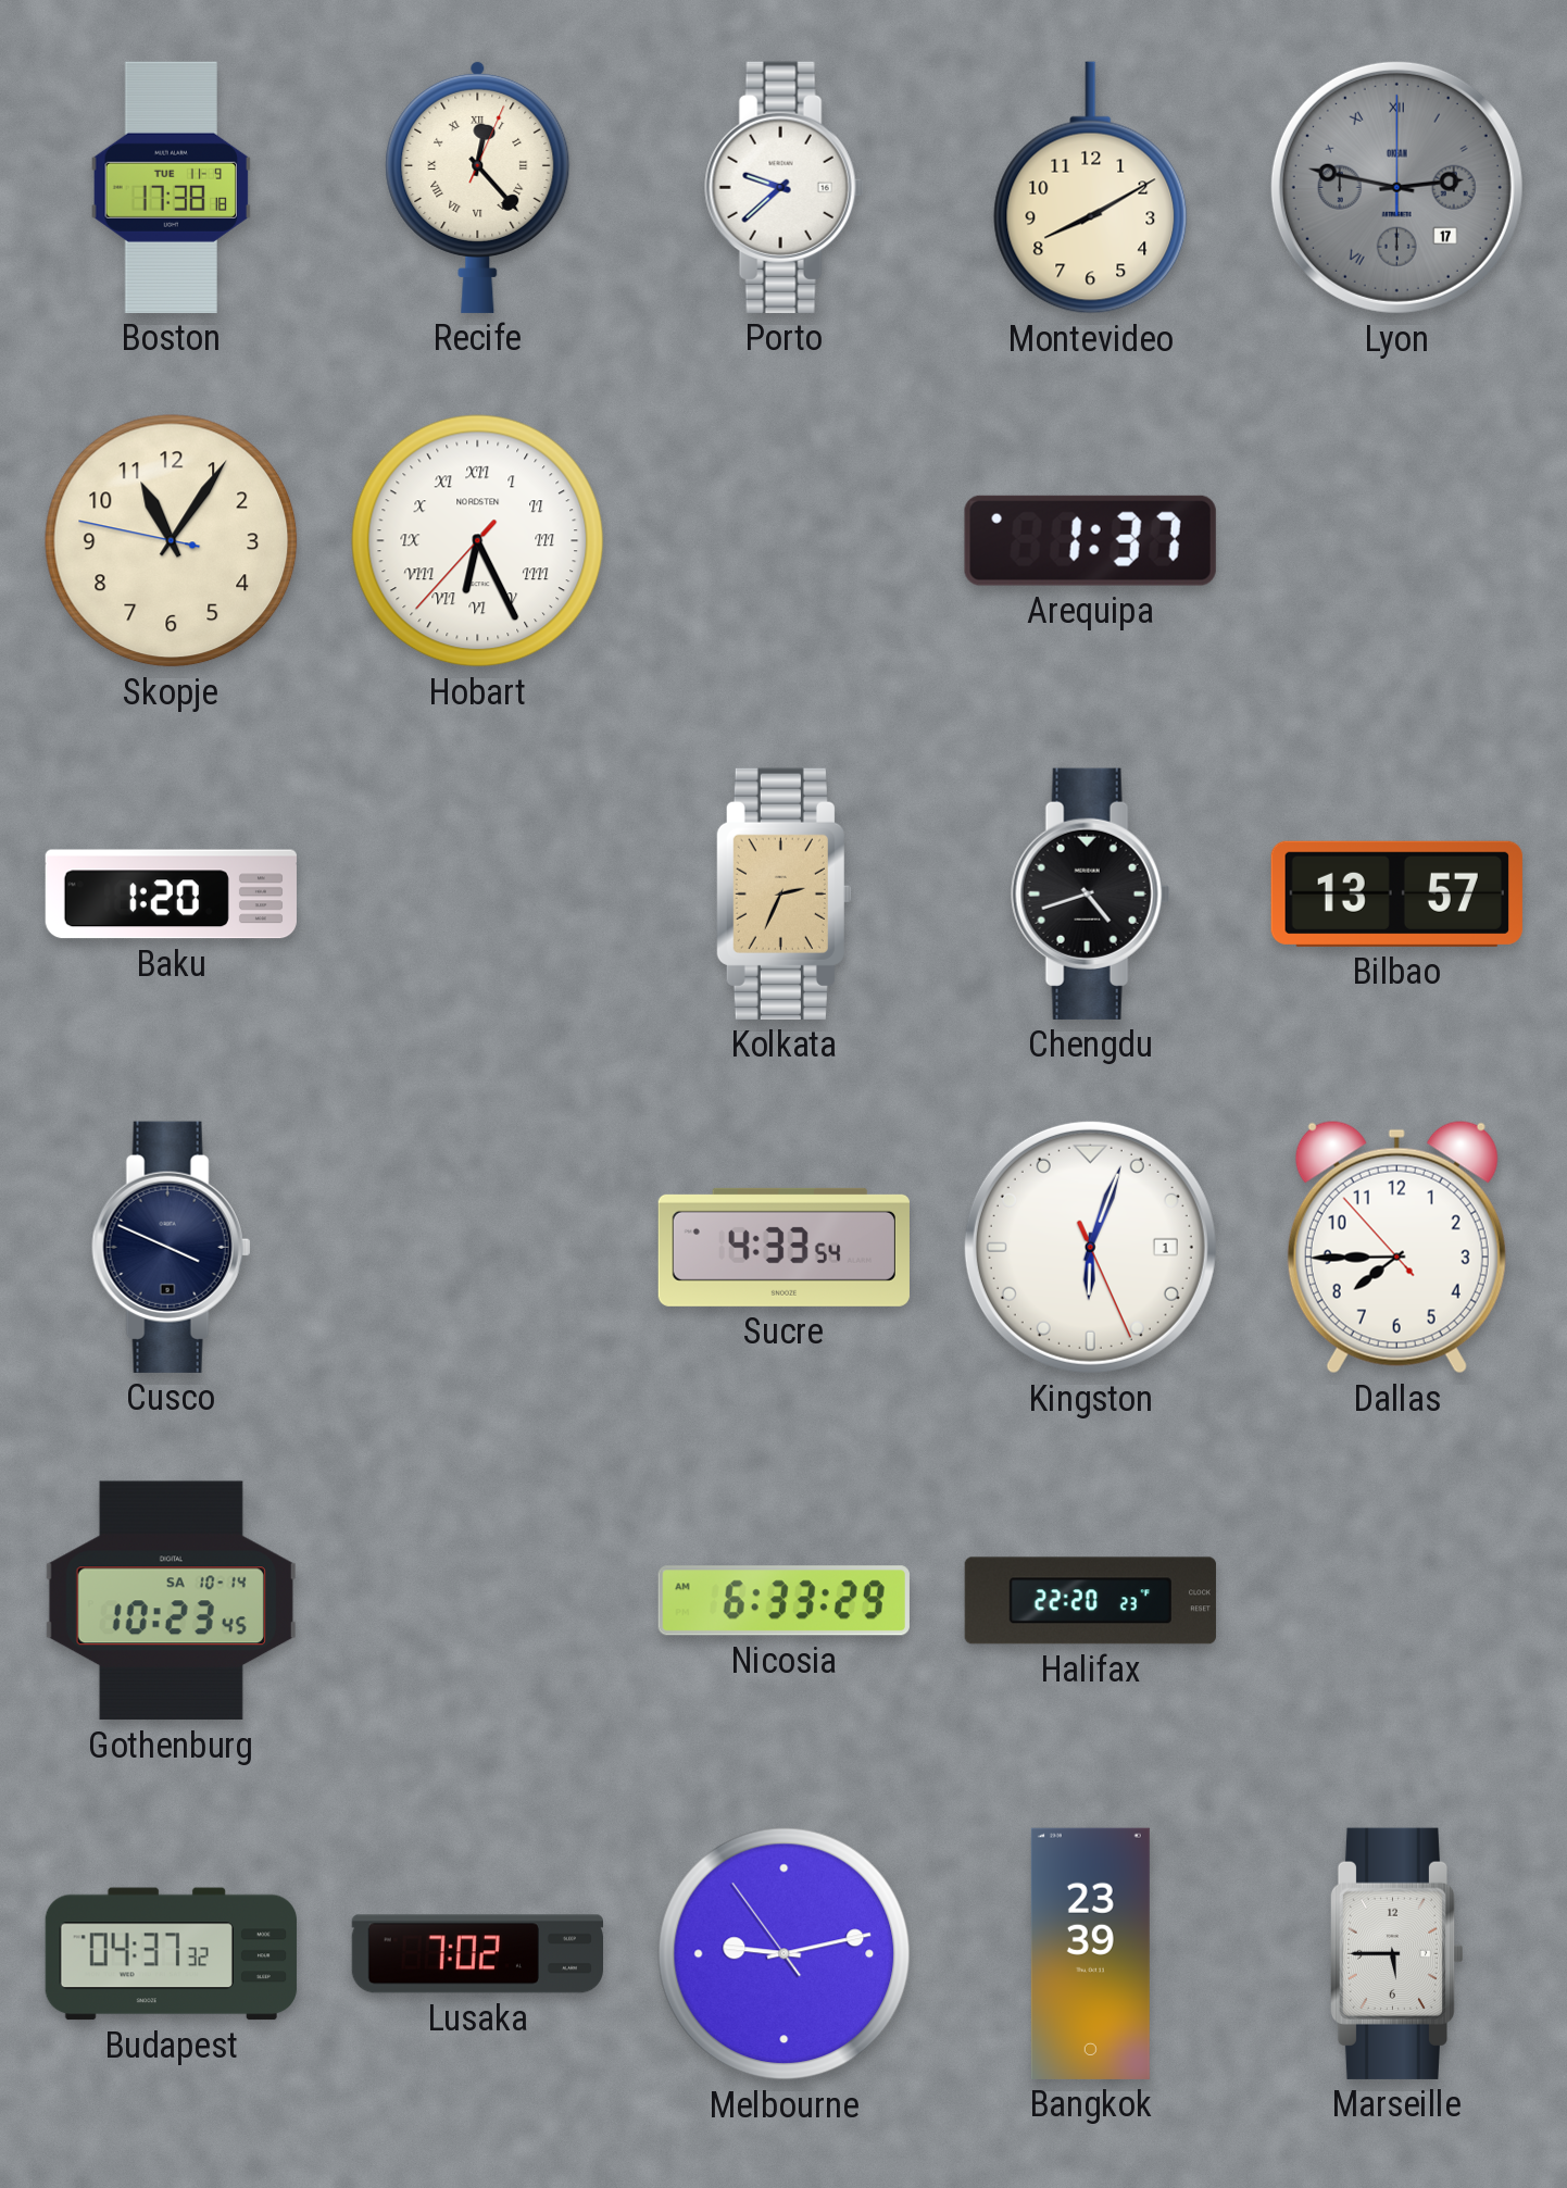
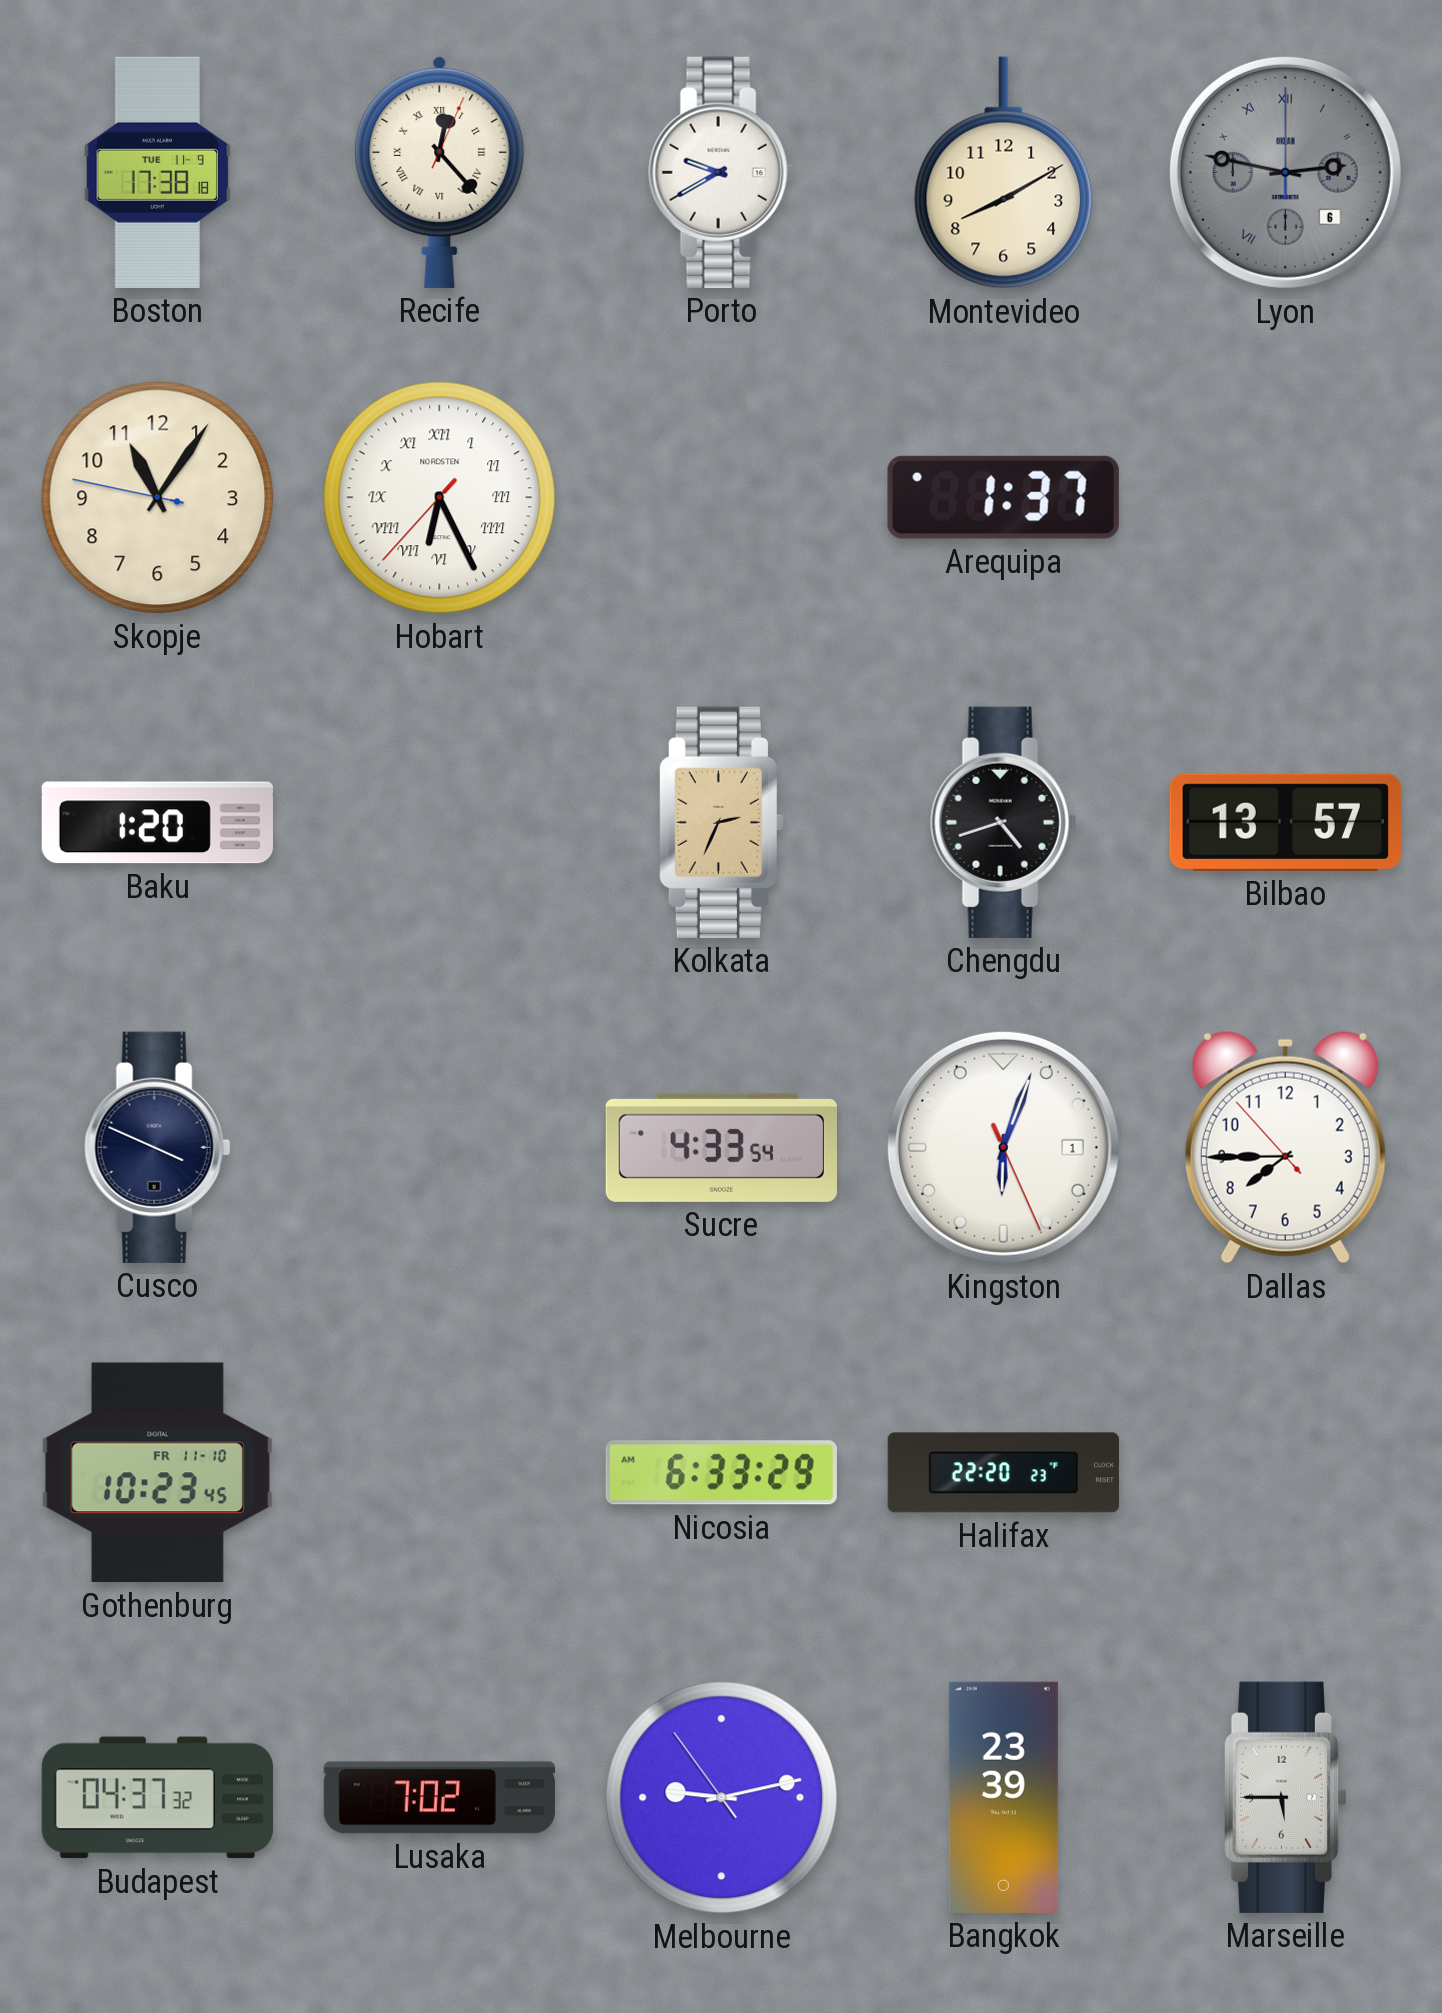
Porto: 9:38 -> 9:40
Lyon date: 17 -> 6
Gothenburg date: SA 10-14 -> FR 11-10
